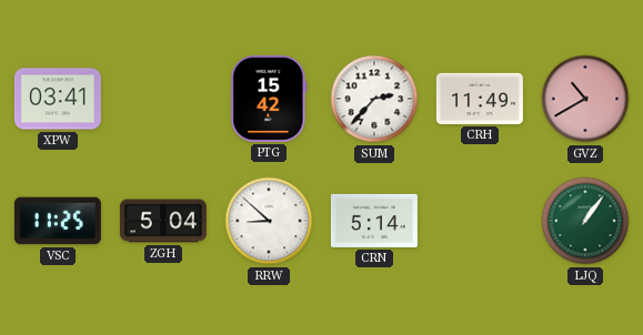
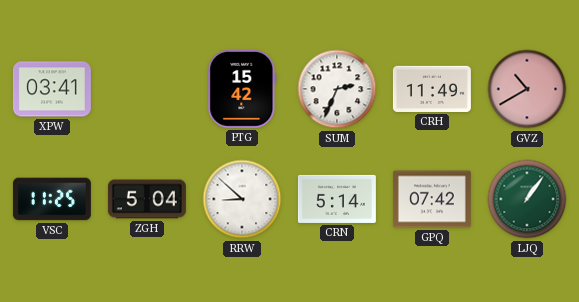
SUM: 2:37 -> 2:34
GPQ: none -> 07:42
